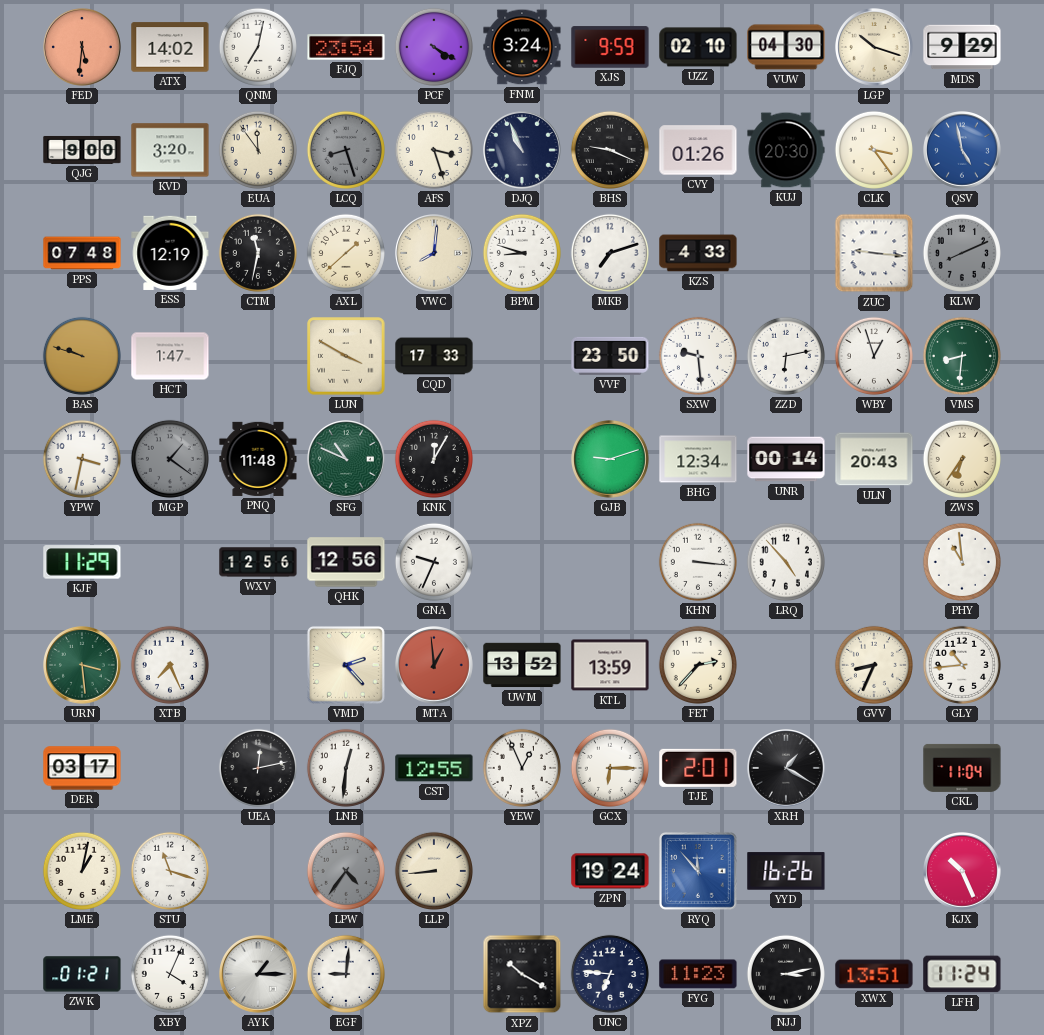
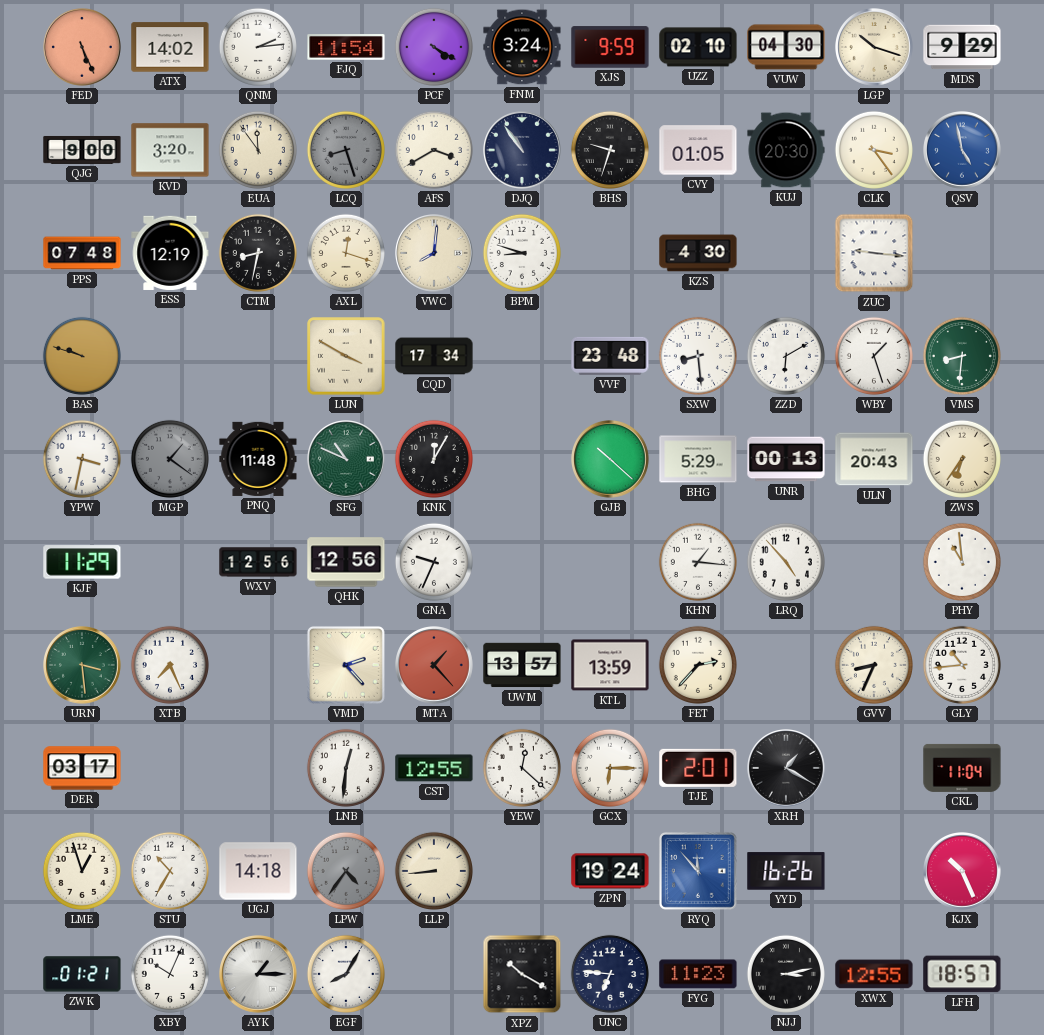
FED: 5:31 -> 5:26
QNM: 7:02 -> 2:14
FJQ: 23:54 -> 11:54
AFS: 3:27 -> 3:40
DJQ: 10:56 -> 10:54
BHS: 9:19 -> 9:33
CVY: 01:26 -> 01:05
CTM: 11:32 -> 8:32
AXL: 1:38 -> 12:18
MKB: 7:12 -> none
KZS: 4:33 -> 4:30
KLW: 8:11 -> none
HCT: 1:47 -> none
CQD: 17:33 -> 17:34
VVF: 23:50 -> 23:48
SXW: 9:29 -> 8:29
ZZD: 6:13 -> 6:10
WBY: 12:57 -> 1:27
GJB: 9:12 -> 10:22
BHG: 12:34 -> 5:29
UNR: 00:14 -> 00:13
KHN: 3:16 -> 1:16
MTA: 12:59 -> 1:23
UWM: 13:52 -> 13:57
UEA: 12:13 -> none
YEW: 12:56 -> 12:22
LME: 1:02 -> 12:57
STU: 11:18 -> 10:35
UGJ: none -> 14:18
XBY: 4:04 -> 10:04
EGF: 9:01 -> 8:05
XWX: 13:51 -> 12:55
LFH: 11:24 -> 18:57
